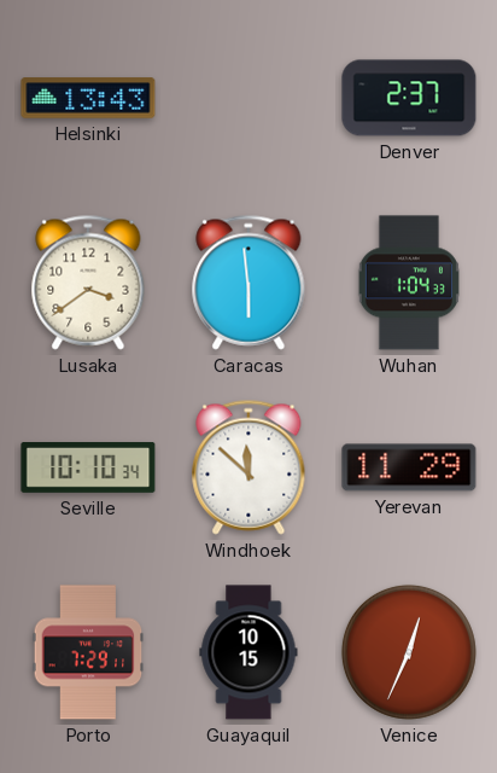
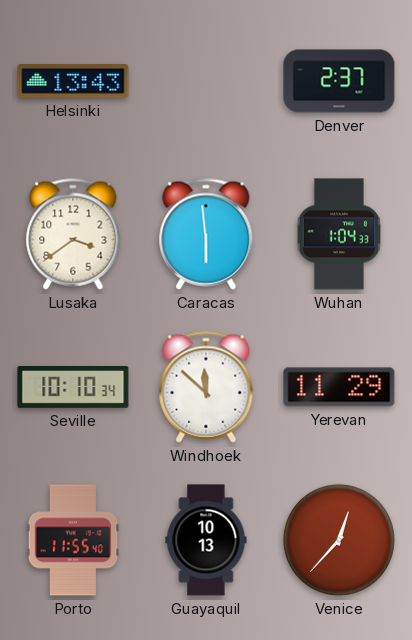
Porto: 7:29 -> 11:55
Guayaquil: 10:15 -> 10:13
Venice: 12:34 -> 12:37
